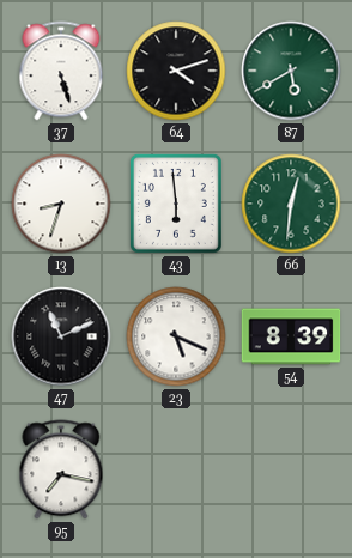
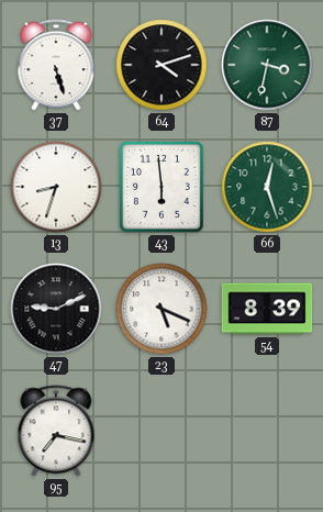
87: 5:40 -> 3:32
66: 12:31 -> 12:27
47: 11:11 -> 9:11
